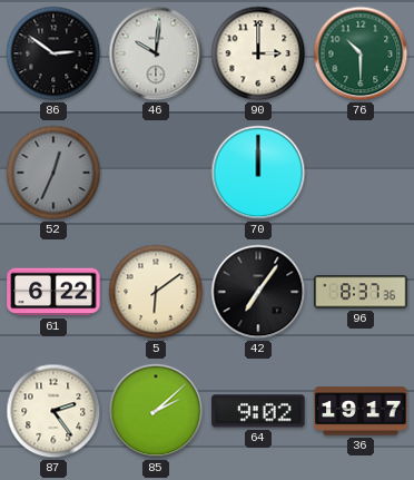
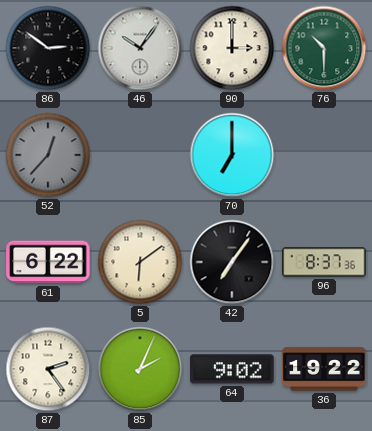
46: 10:01 -> 10:06
52: 12:34 -> 12:37
70: 12:00 -> 7:00
85: 2:08 -> 2:04
36: 19:17 -> 19:22
